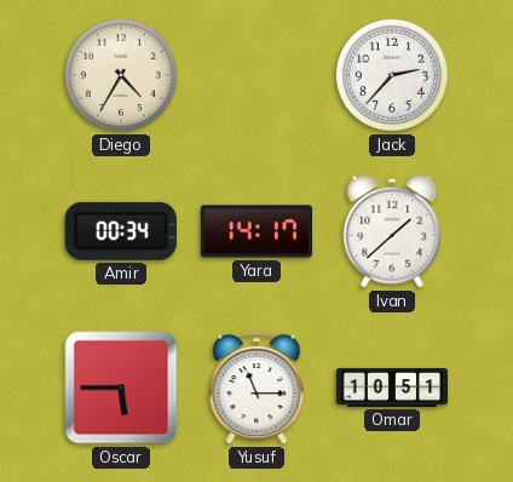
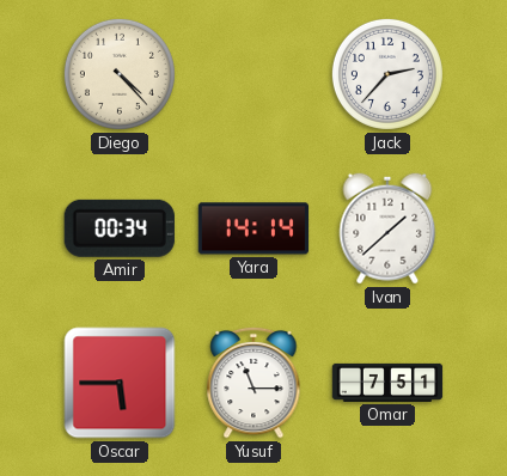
Diego: 4:35 -> 4:23
Yara: 14:17 -> 14:14
Omar: 10:51 -> 7:51
